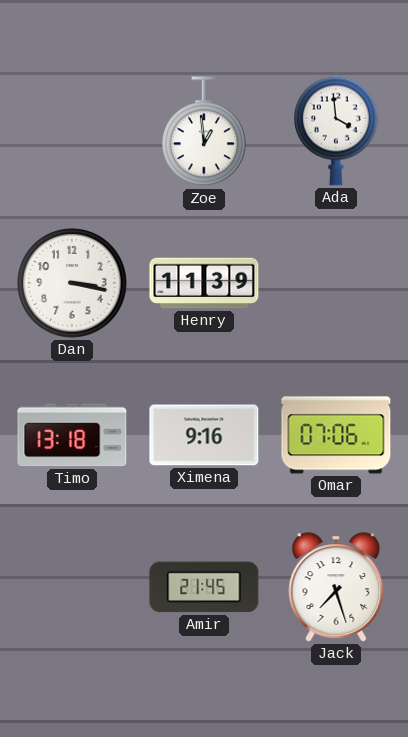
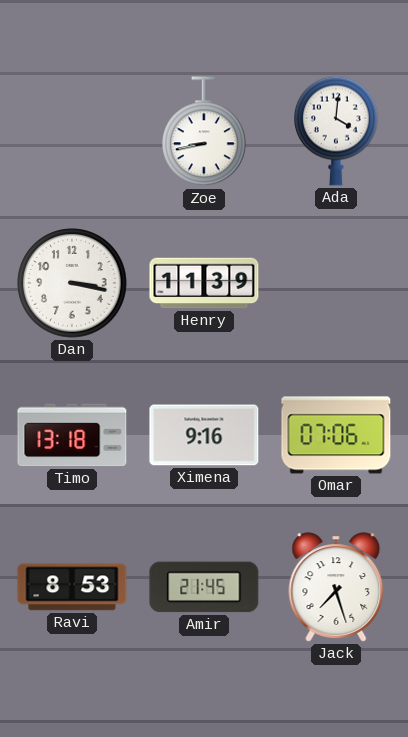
Zoe: 12:59 -> 8:43
Ada: 3:59 -> 4:01
Ravi: none -> 8:53
